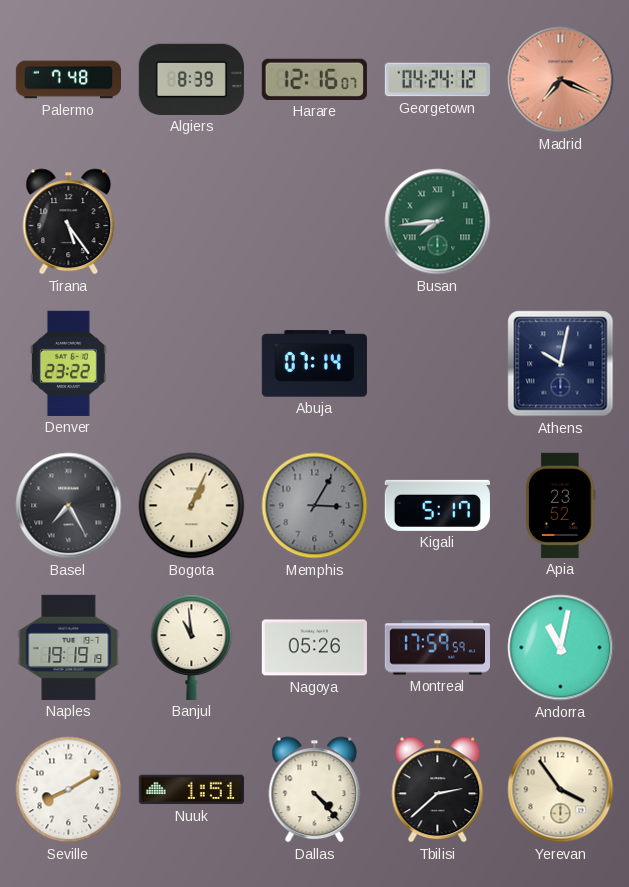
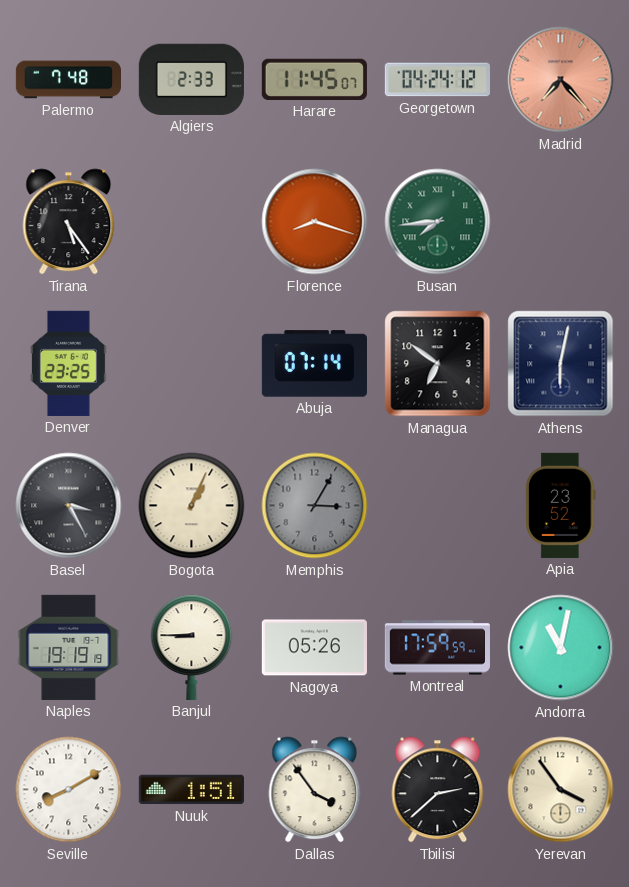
Algiers: 8:39 -> 2:33
Harare: 12:16 -> 11:45
Madrid: 7:19 -> 7:23
Florence: none -> 8:18
Denver: 23:22 -> 23:25
Managua: none -> 6:51
Athens: 10:02 -> 6:02
Basel: 7:25 -> 3:25
Kigali: 5:17 -> none
Banjul: 10:59 -> 8:45
Dallas: 4:23 -> 3:54
